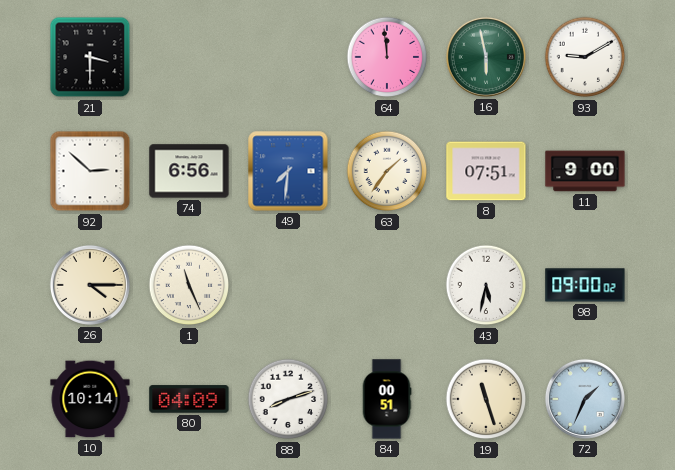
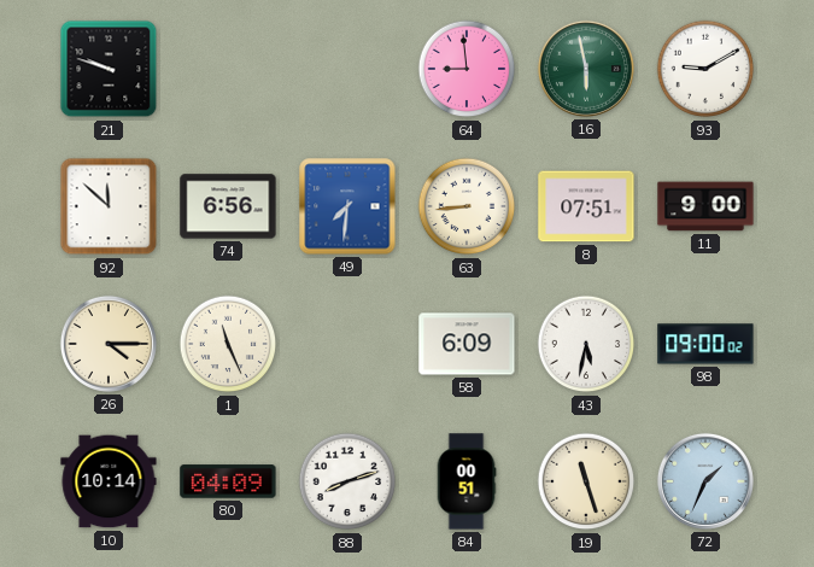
21: 3:30 -> 9:48
64: 11:59 -> 8:59
92: 2:52 -> 11:52
63: 1:36 -> 8:44
58: none -> 6:09
